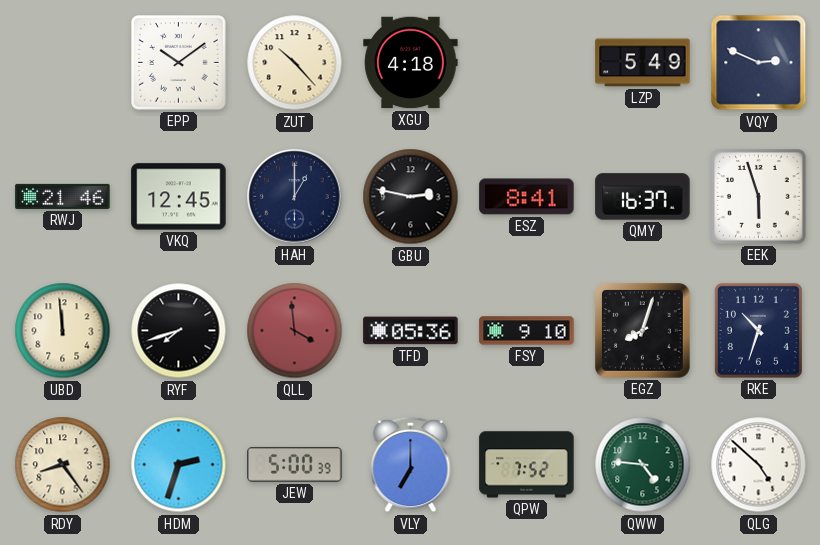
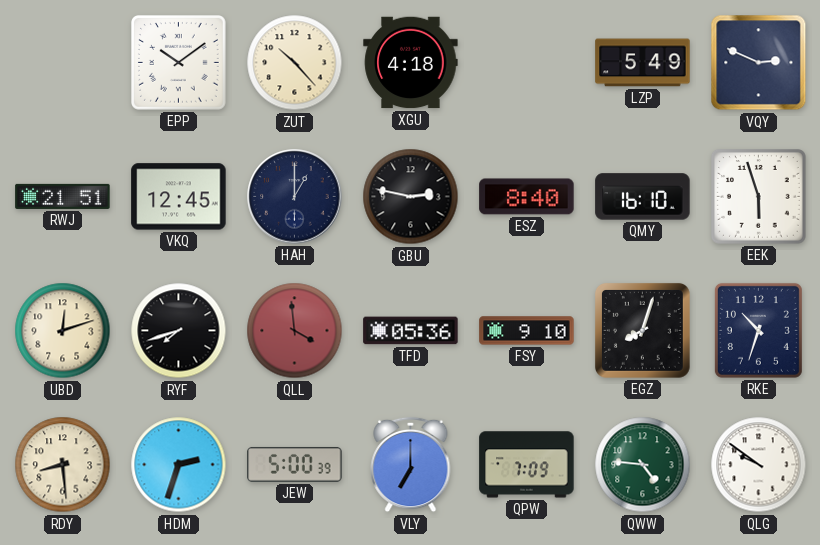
RWJ: 21:46 -> 21:51
ESZ: 8:41 -> 8:40
QMY: 16:37 -> 16:10
UBD: 11:59 -> 12:12
RDY: 8:24 -> 8:29
QPW: 7:52 -> 7:09
QLG: 4:52 -> 9:51
